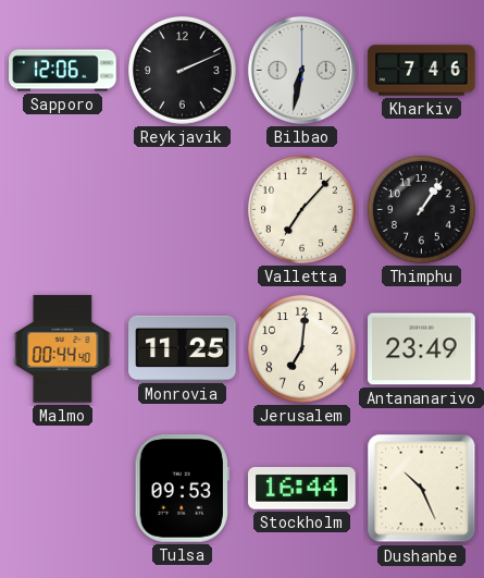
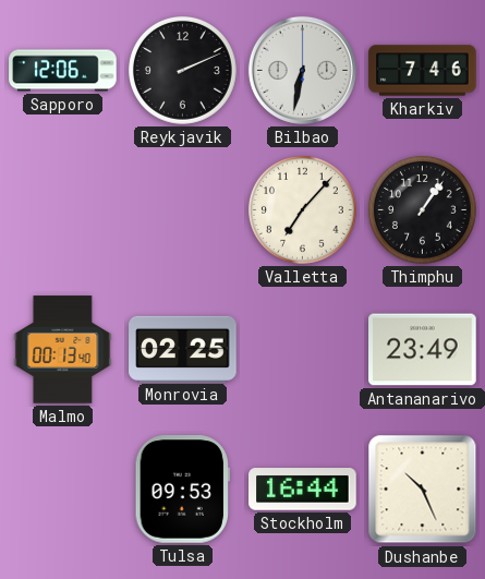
Malmo: 00:44 -> 00:13
Monrovia: 11:25 -> 02:25
Jerusalem: 7:01 -> none
